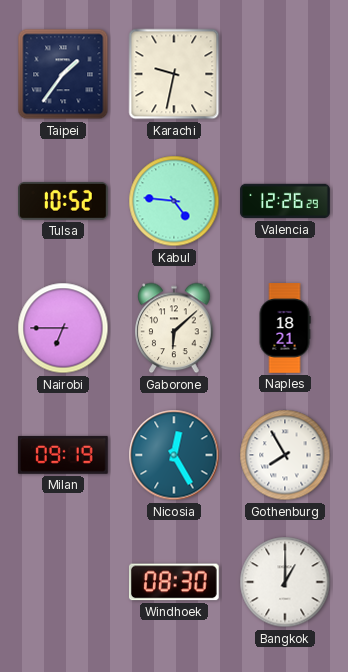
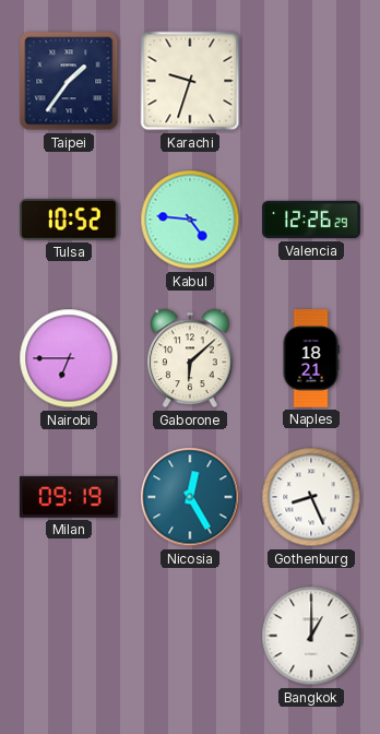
Karachi: 9:32 -> 9:33
Gothenburg: 7:55 -> 8:26
Windhoek: 08:30 -> none
